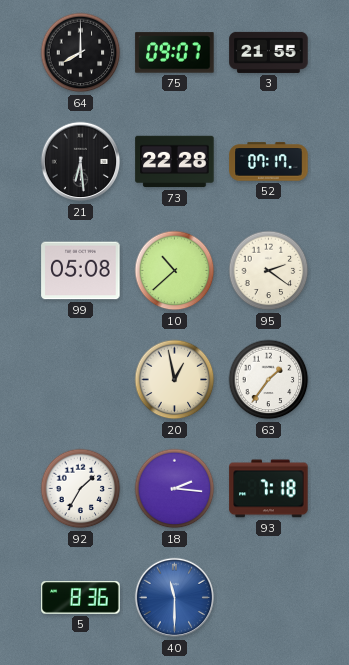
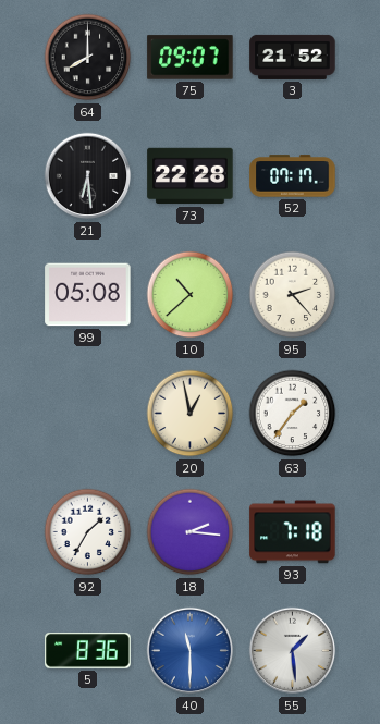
3: 21:55 -> 21:52
95: 2:21 -> 2:23
55: none -> 1:29
